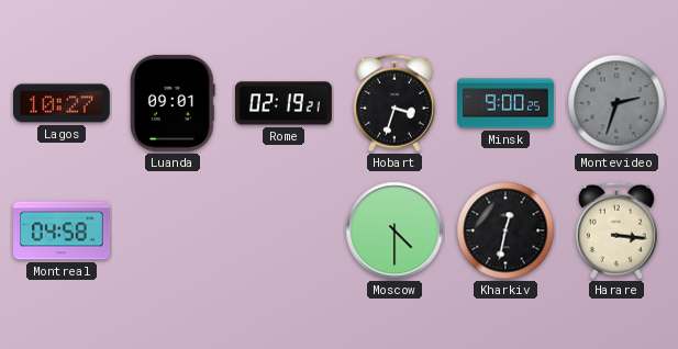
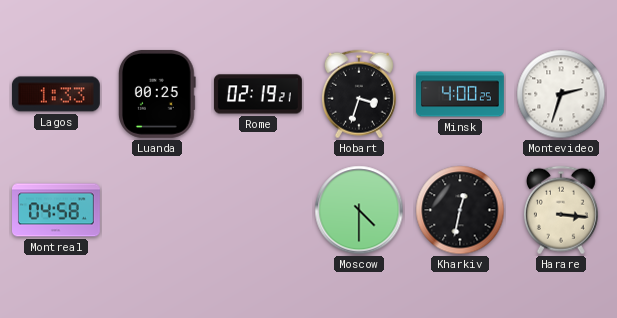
Lagos: 10:27 -> 1:33
Luanda: 09:01 -> 00:25
Minsk: 9:00 -> 4:00
Montevideo dial: grey -> white
